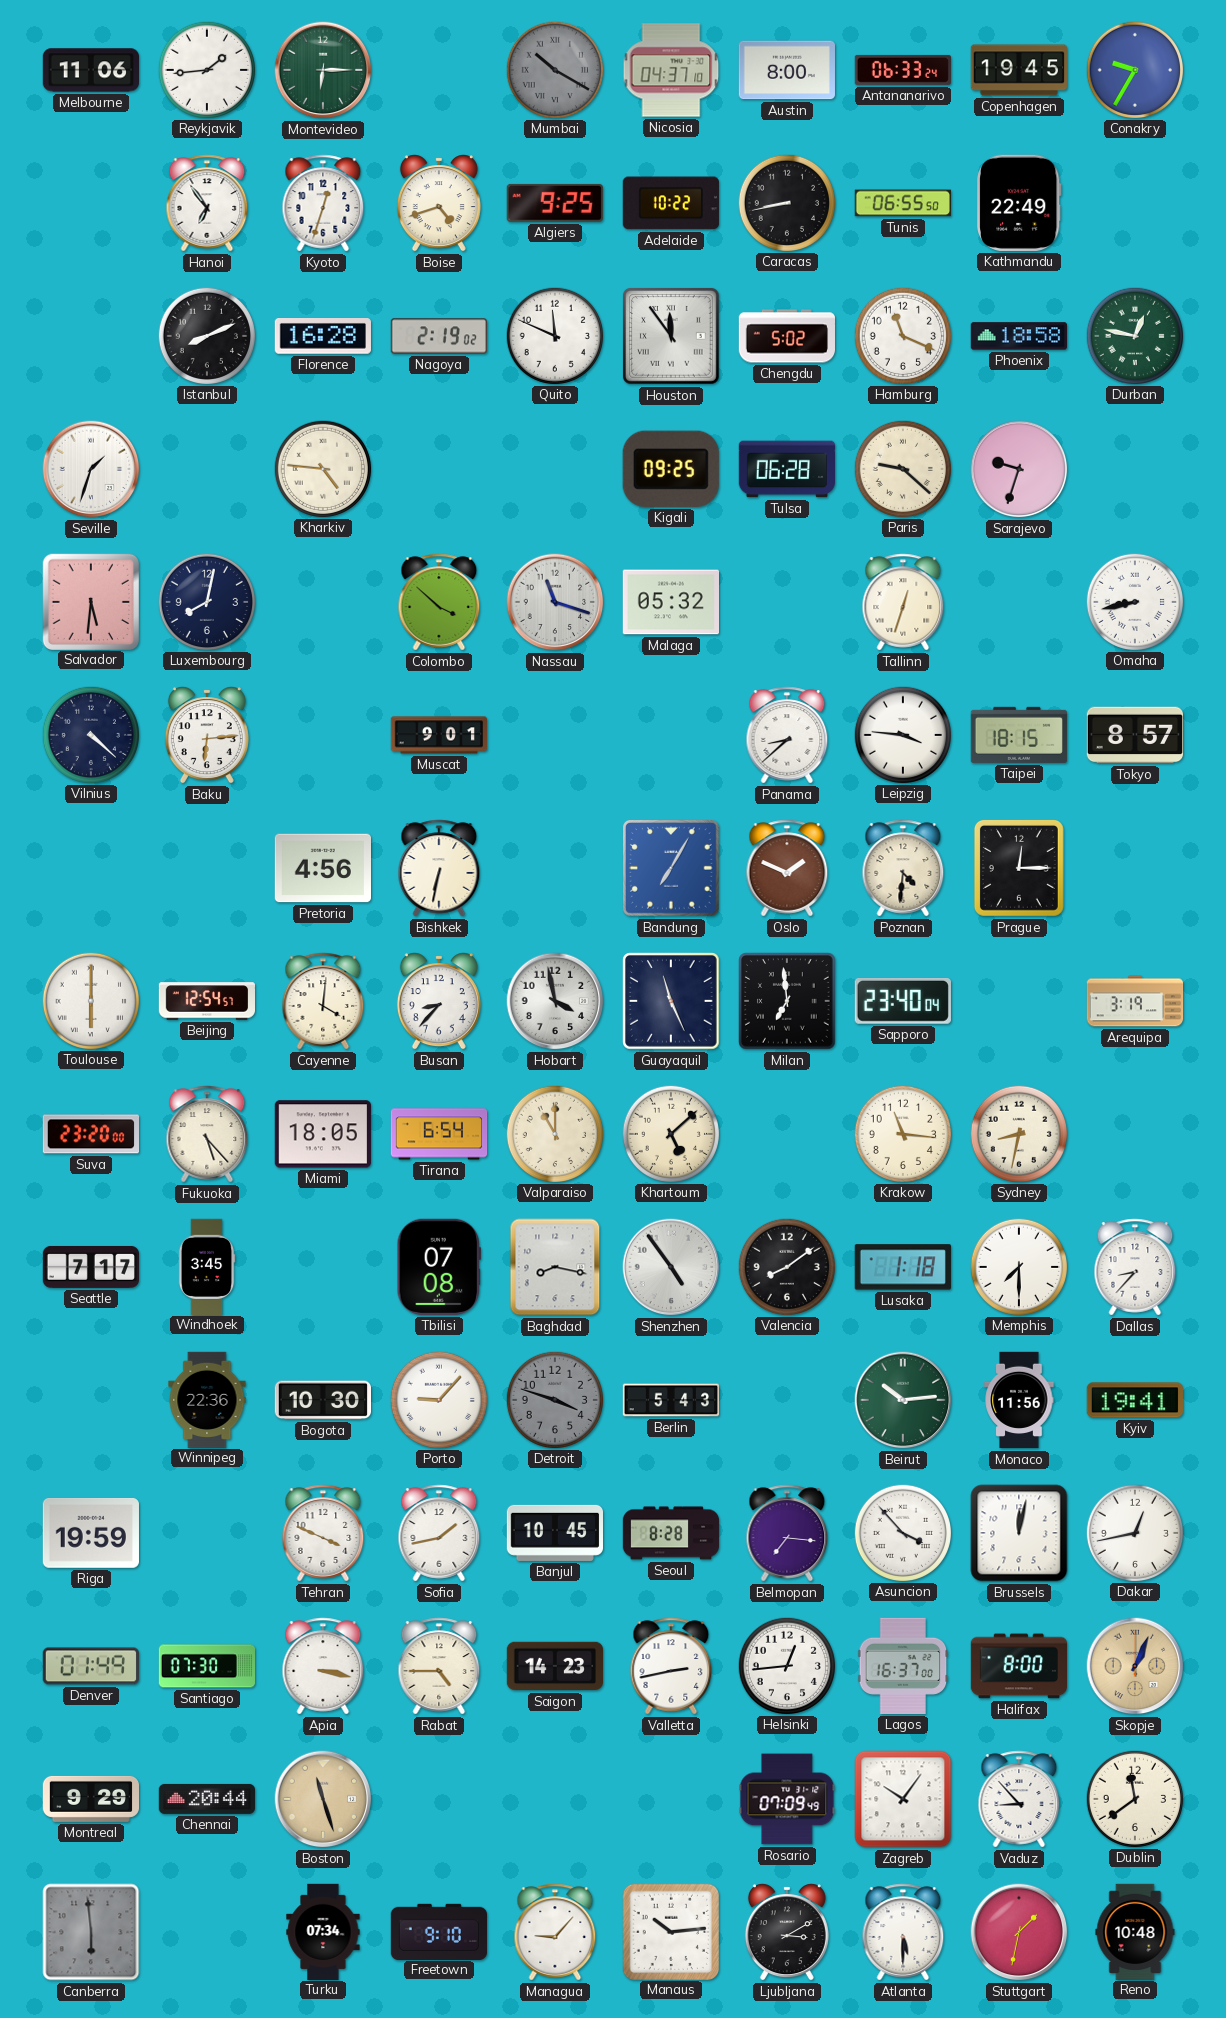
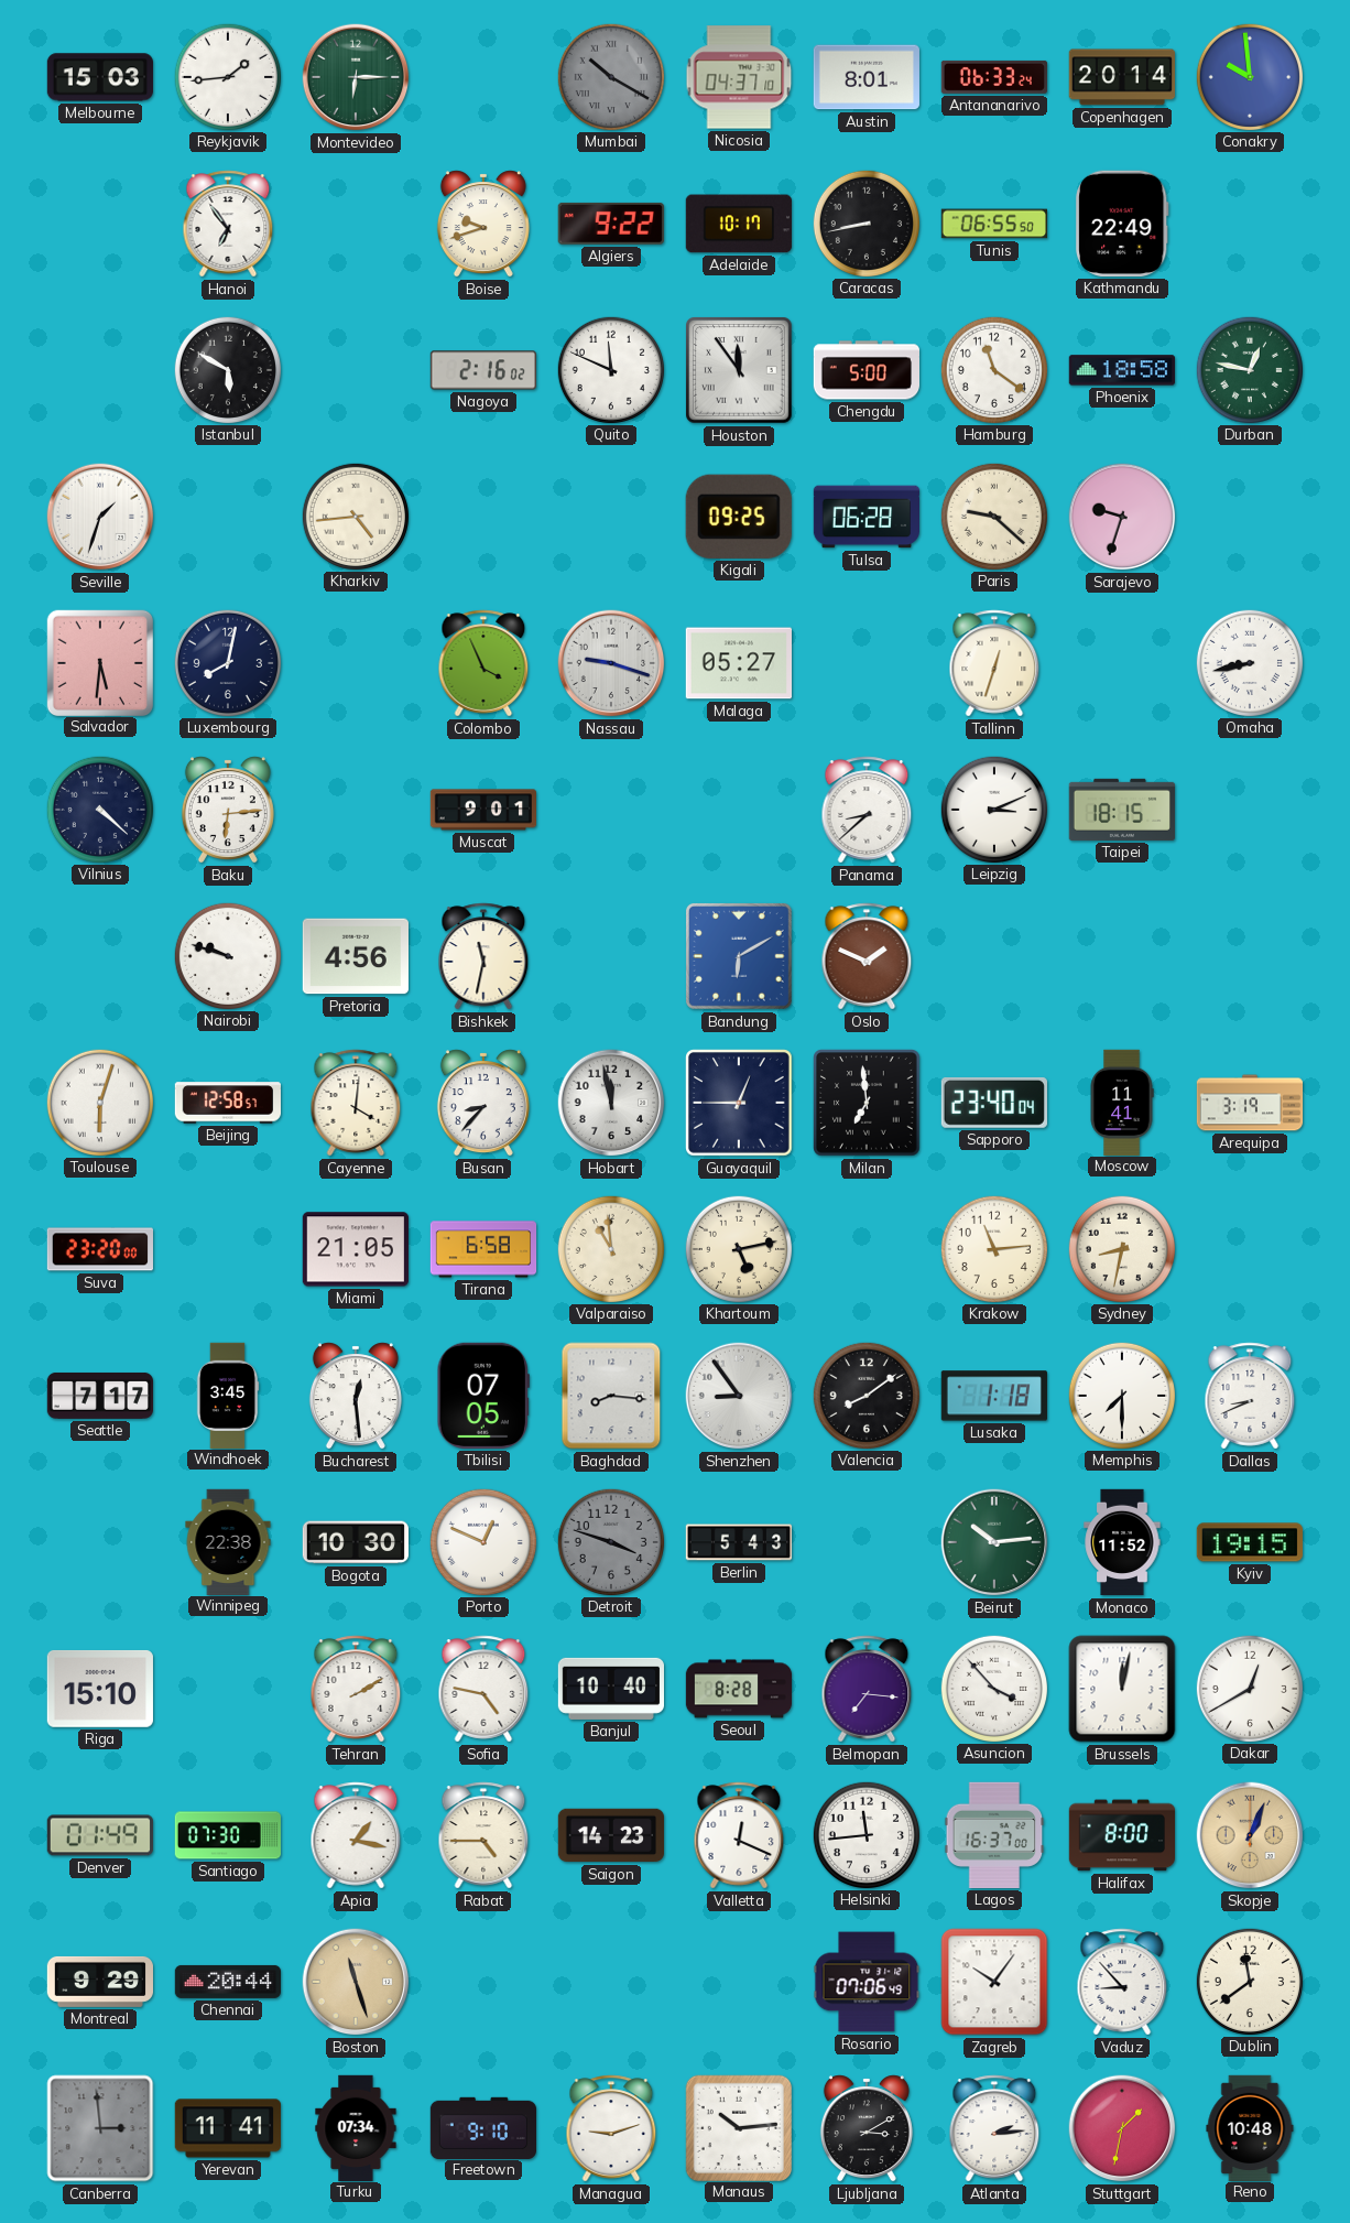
Melbourne: 11:06 -> 15:03
Austin: 8:00 -> 8:01
Copenhagen: 19:45 -> 20:14
Conakry: 9:35 -> 9:59
Kyoto: 12:33 -> none
Boise: 4:42 -> 9:42
Algiers: 9:25 -> 9:22
Adelaide: 10:22 -> 10:17
Istanbul: 8:11 -> 5:50
Florence: 16:28 -> none
Nagoya: 2:19 -> 2:16
Chengdu: 5:02 -> 5:00
Hamburg: 11:19 -> 11:21
Kharkiv: 4:46 -> 4:44
Colombo: 3:52 -> 3:56
Nassau: 11:18 -> 9:18
Malaga: 05:32 -> 05:27
Leipzig: 3:46 -> 3:11
Tokyo: 8:57 -> none
Nairobi: none -> 9:48
Bishkek: 6:32 -> 11:32
Bandung: 7:05 -> 6:10
Poznan: 4:31 -> none
Prague: 12:15 -> none
Toulouse: 6:00 -> 6:03
Beijing: 12:54 -> 12:58
Hobart: 3:58 -> 11:58
Guayaquil: 11:26 -> 12:45
Moscow: none -> 11:41
Fukuoka: 5:23 -> none
Miami: 18:05 -> 21:05
Tirana: 6:54 -> 6:58
Valparaiso: 11:00 -> 10:59
Khartoum: 5:08 -> 5:13
Krakow: 11:16 -> 11:14
Bucharest: none -> 12:29
Tbilisi: 07:08 -> 07:05
Baghdad: 8:17 -> 8:16
Shenzhen: 4:54 -> 8:54
Dallas: 8:37 -> 8:41
Winnipeg: 22:36 -> 22:38
Porto: 9:07 -> 12:49
Monaco: 11:56 -> 11:52
Kyiv: 19:41 -> 19:15
Riga: 19:59 -> 15:10
Tehran: 3:49 -> 2:10
Sofia: 1:43 -> 4:47
Banjul: 10:45 -> 10:40
Dakar: 12:43 -> 12:40
Apia: 3:17 -> 1:17
Valletta: 2:43 -> 12:19
Helsinki: 12:44 -> 11:44
Rosario: 07:09 -> 07:06
Canberra: 5:59 -> 2:59
Yerevan: none -> 11:41
Managua: 9:07 -> 9:12
Atlanta: 5:30 -> 2:14
